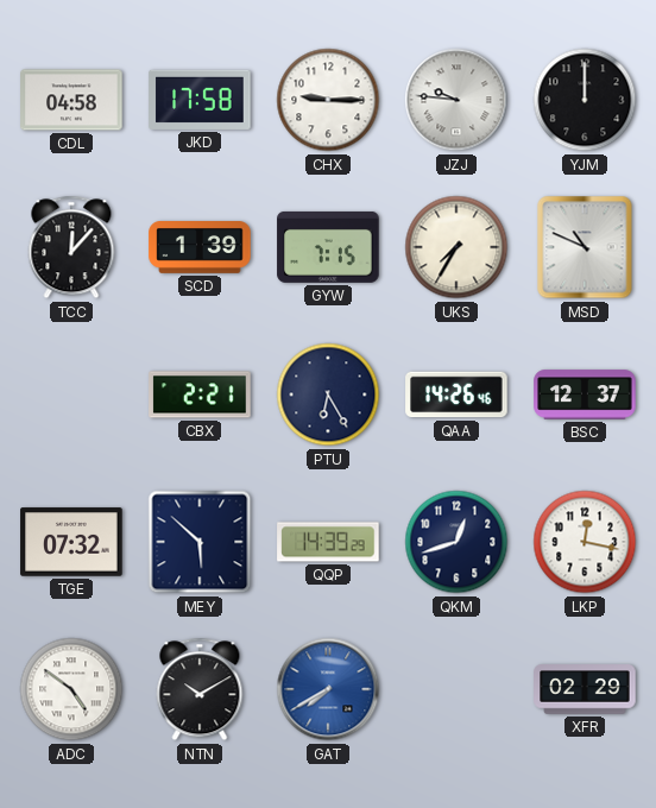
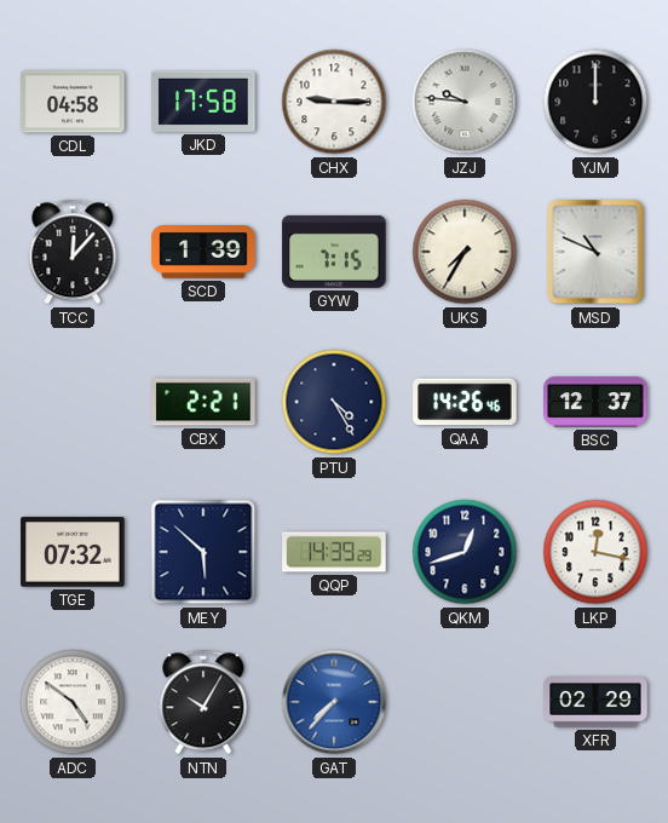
PTU: 6:25 -> 4:25
NTN: 10:10 -> 10:05
GAT: 7:40 -> 7:37
